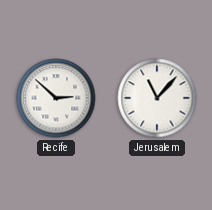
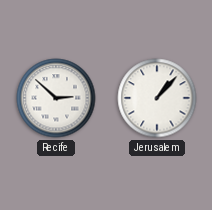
Jerusalem: 11:07 -> 1:07
